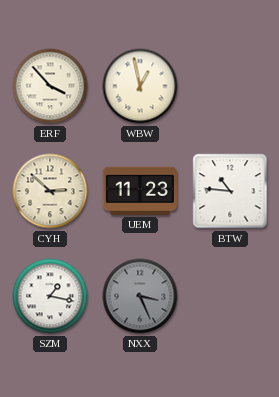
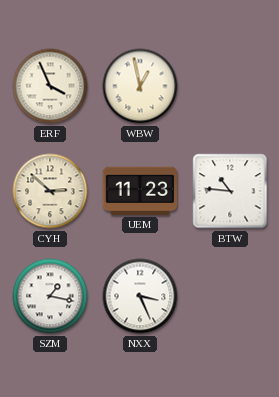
ERF: 3:53 -> 3:56
NXX dial: grey -> white
